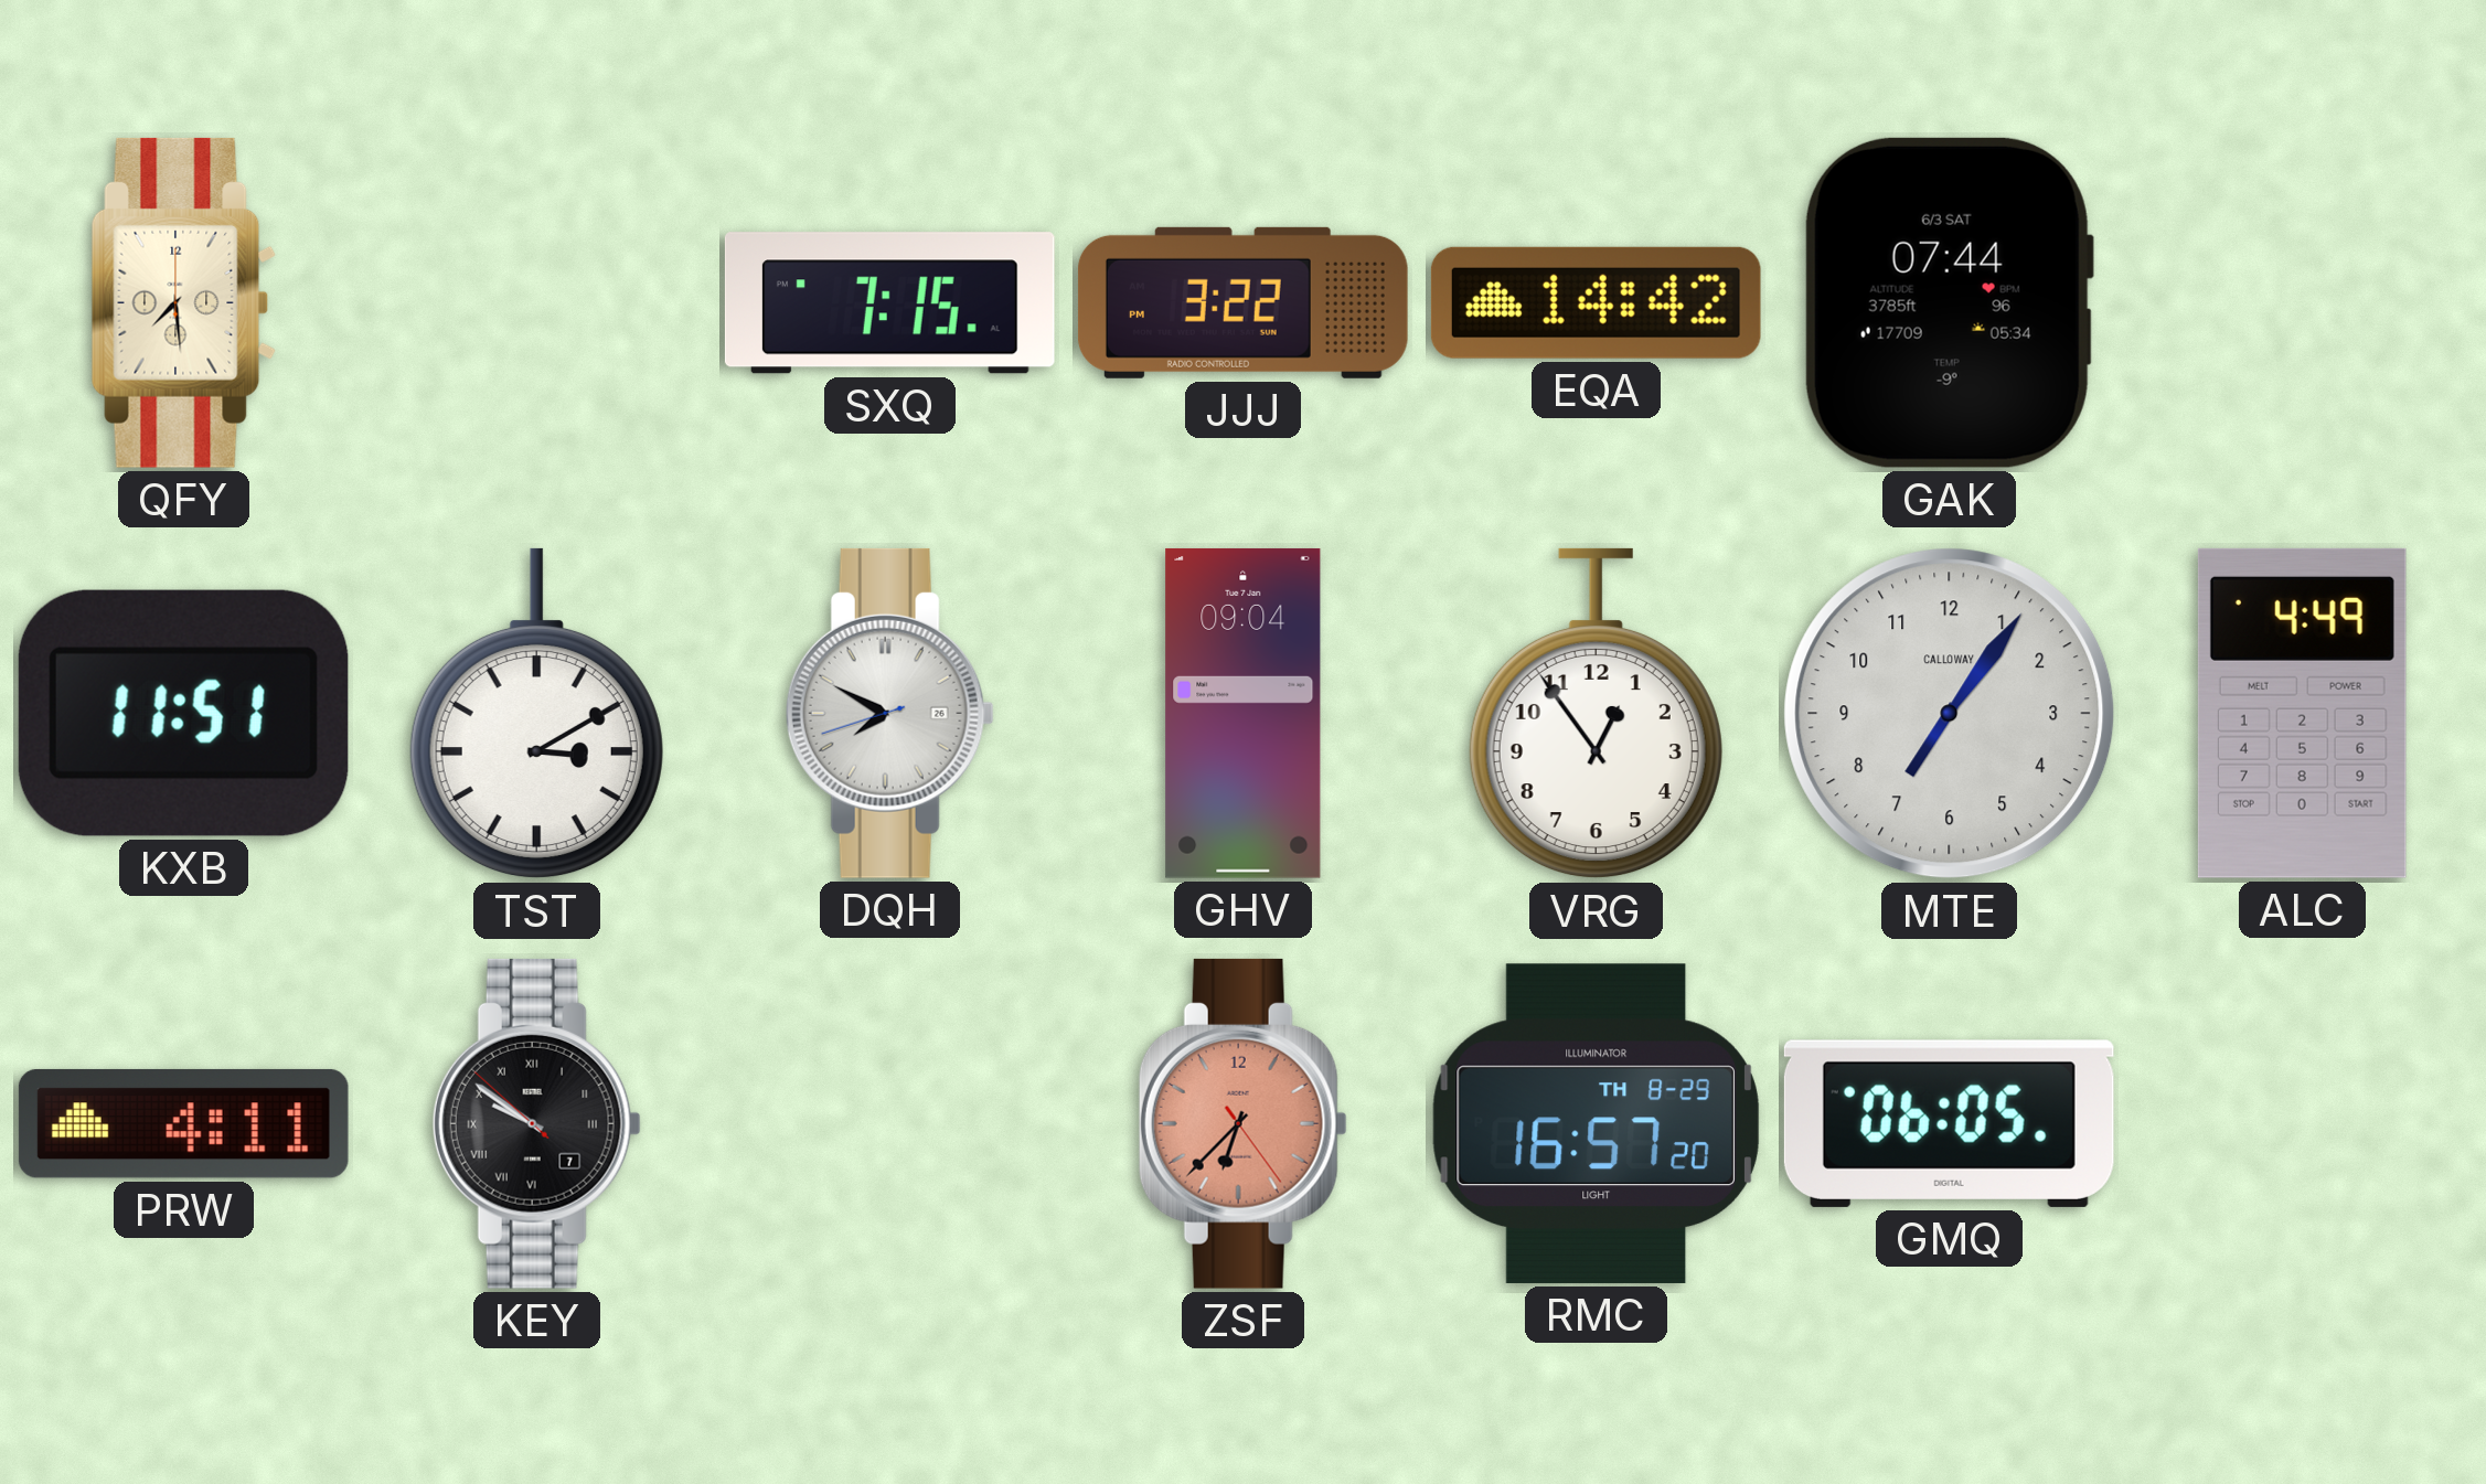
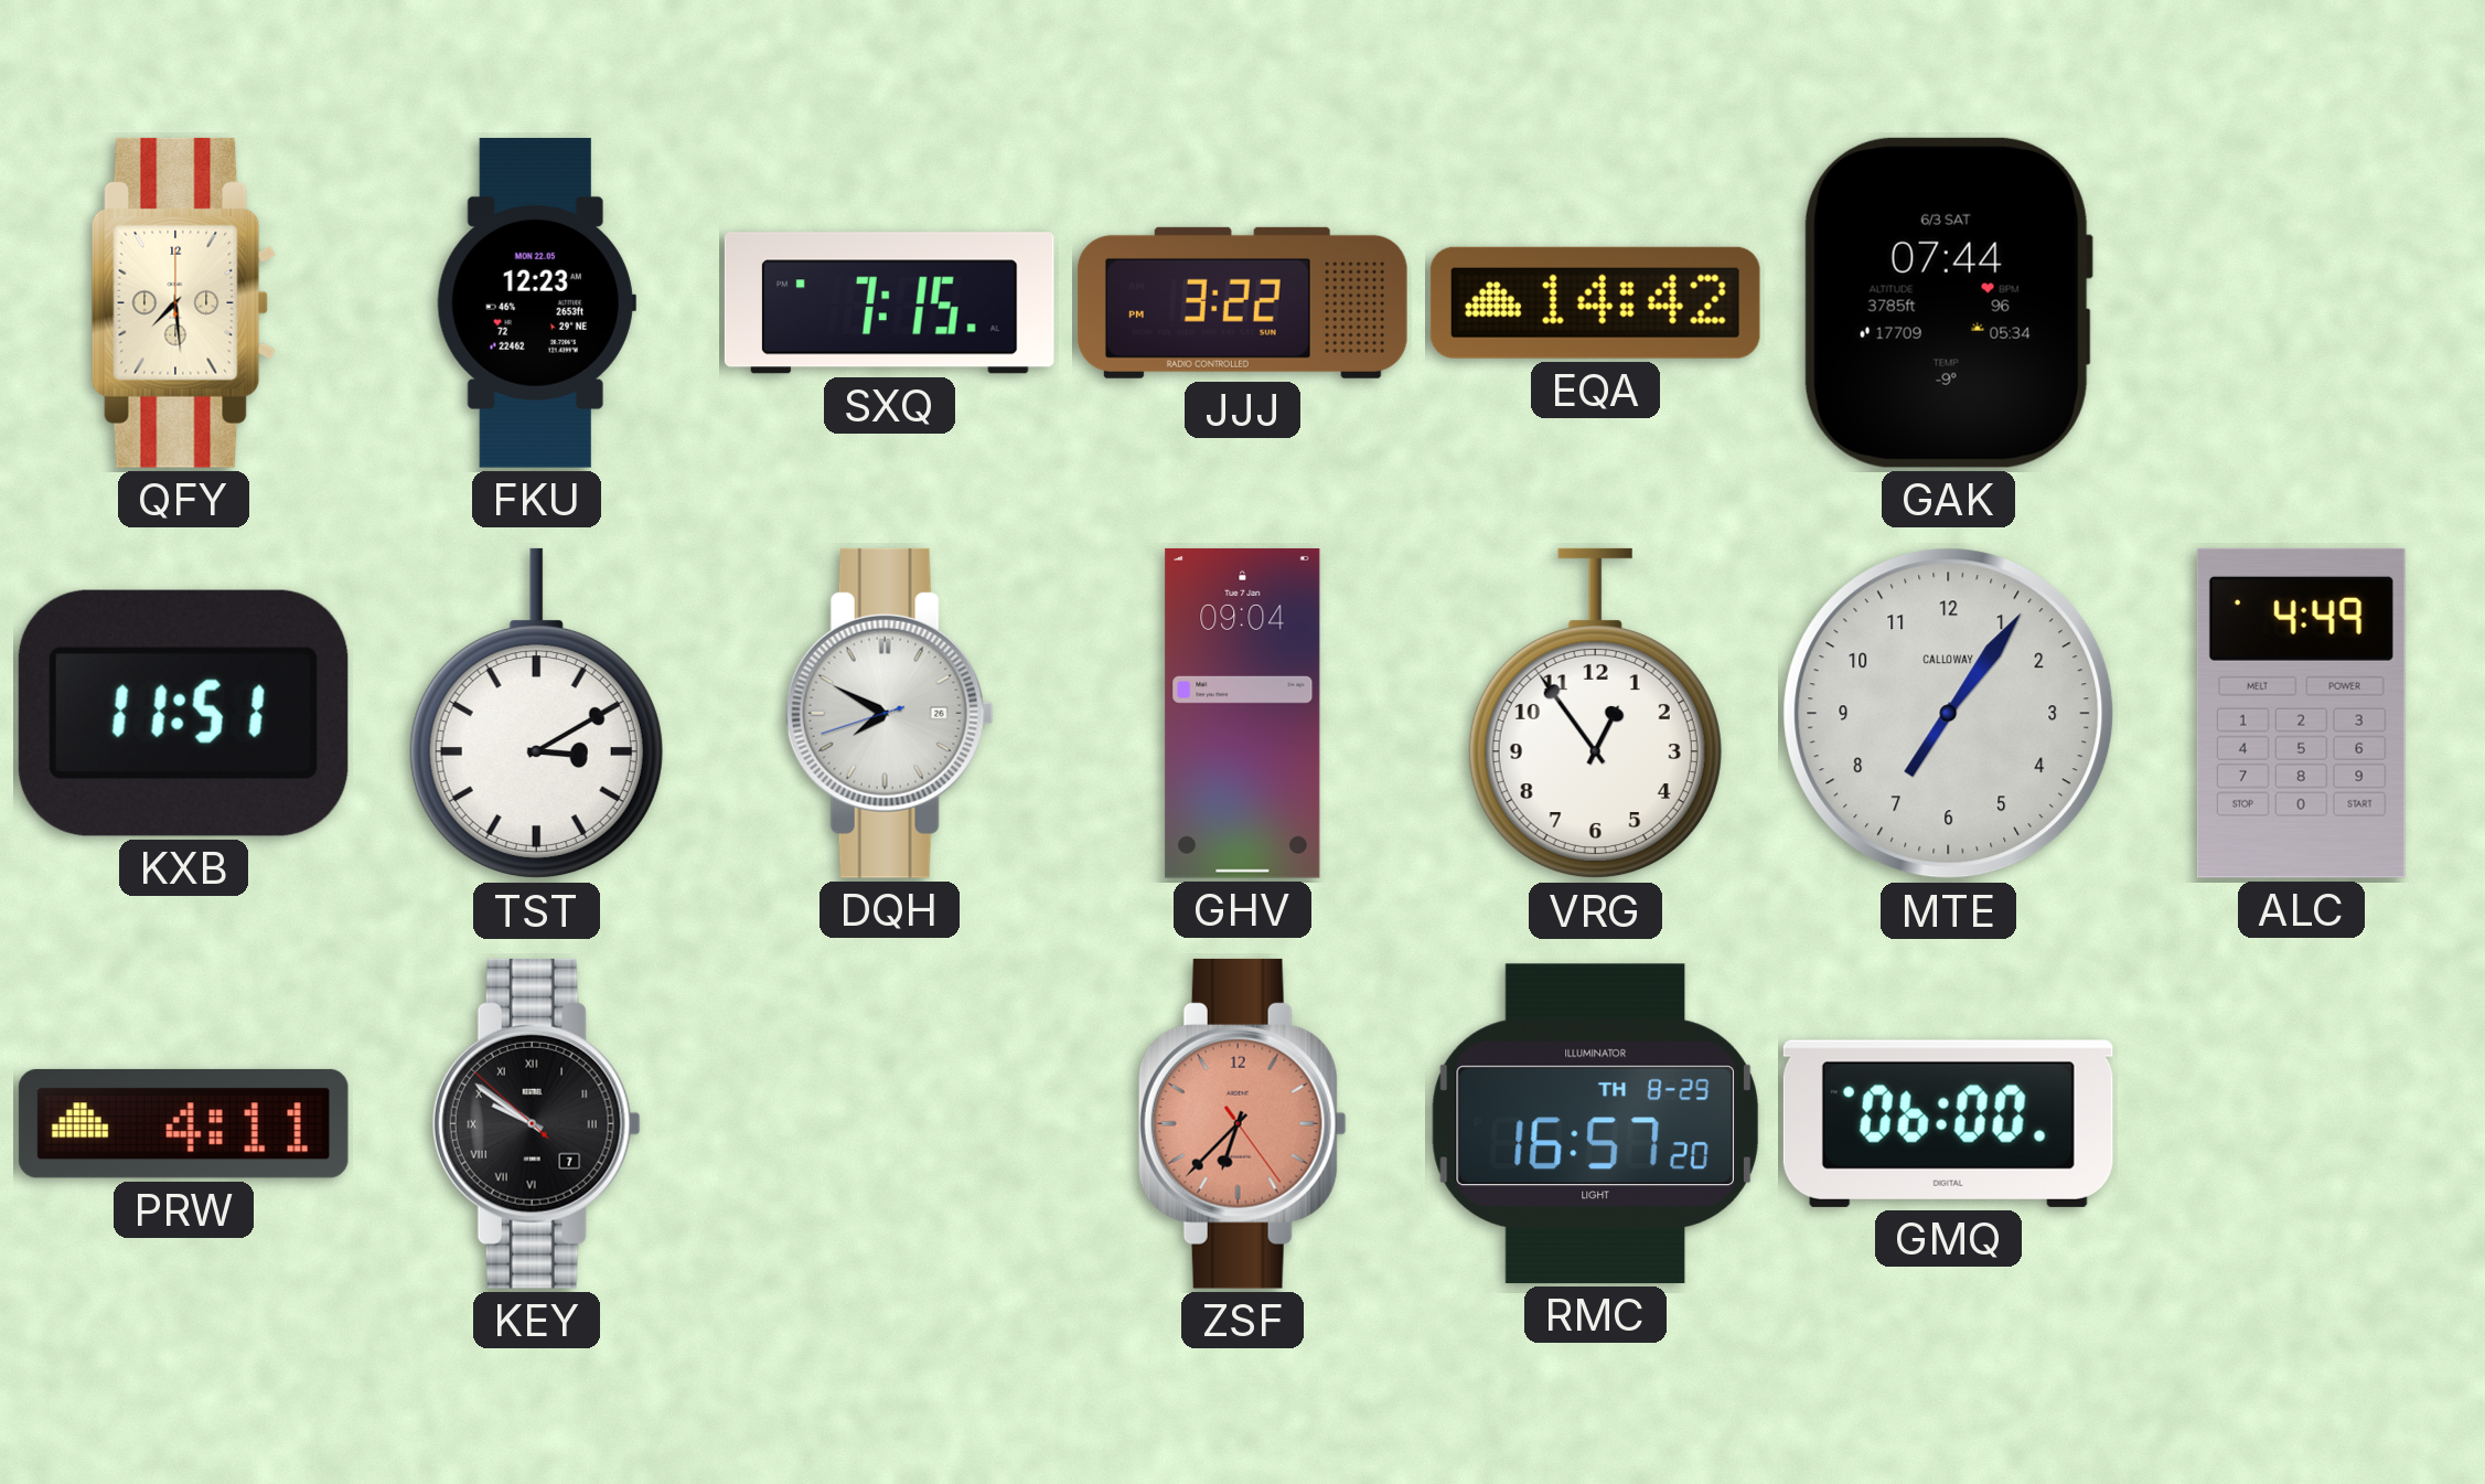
FKU: none -> 12:23
GMQ: 06:05 -> 06:00
